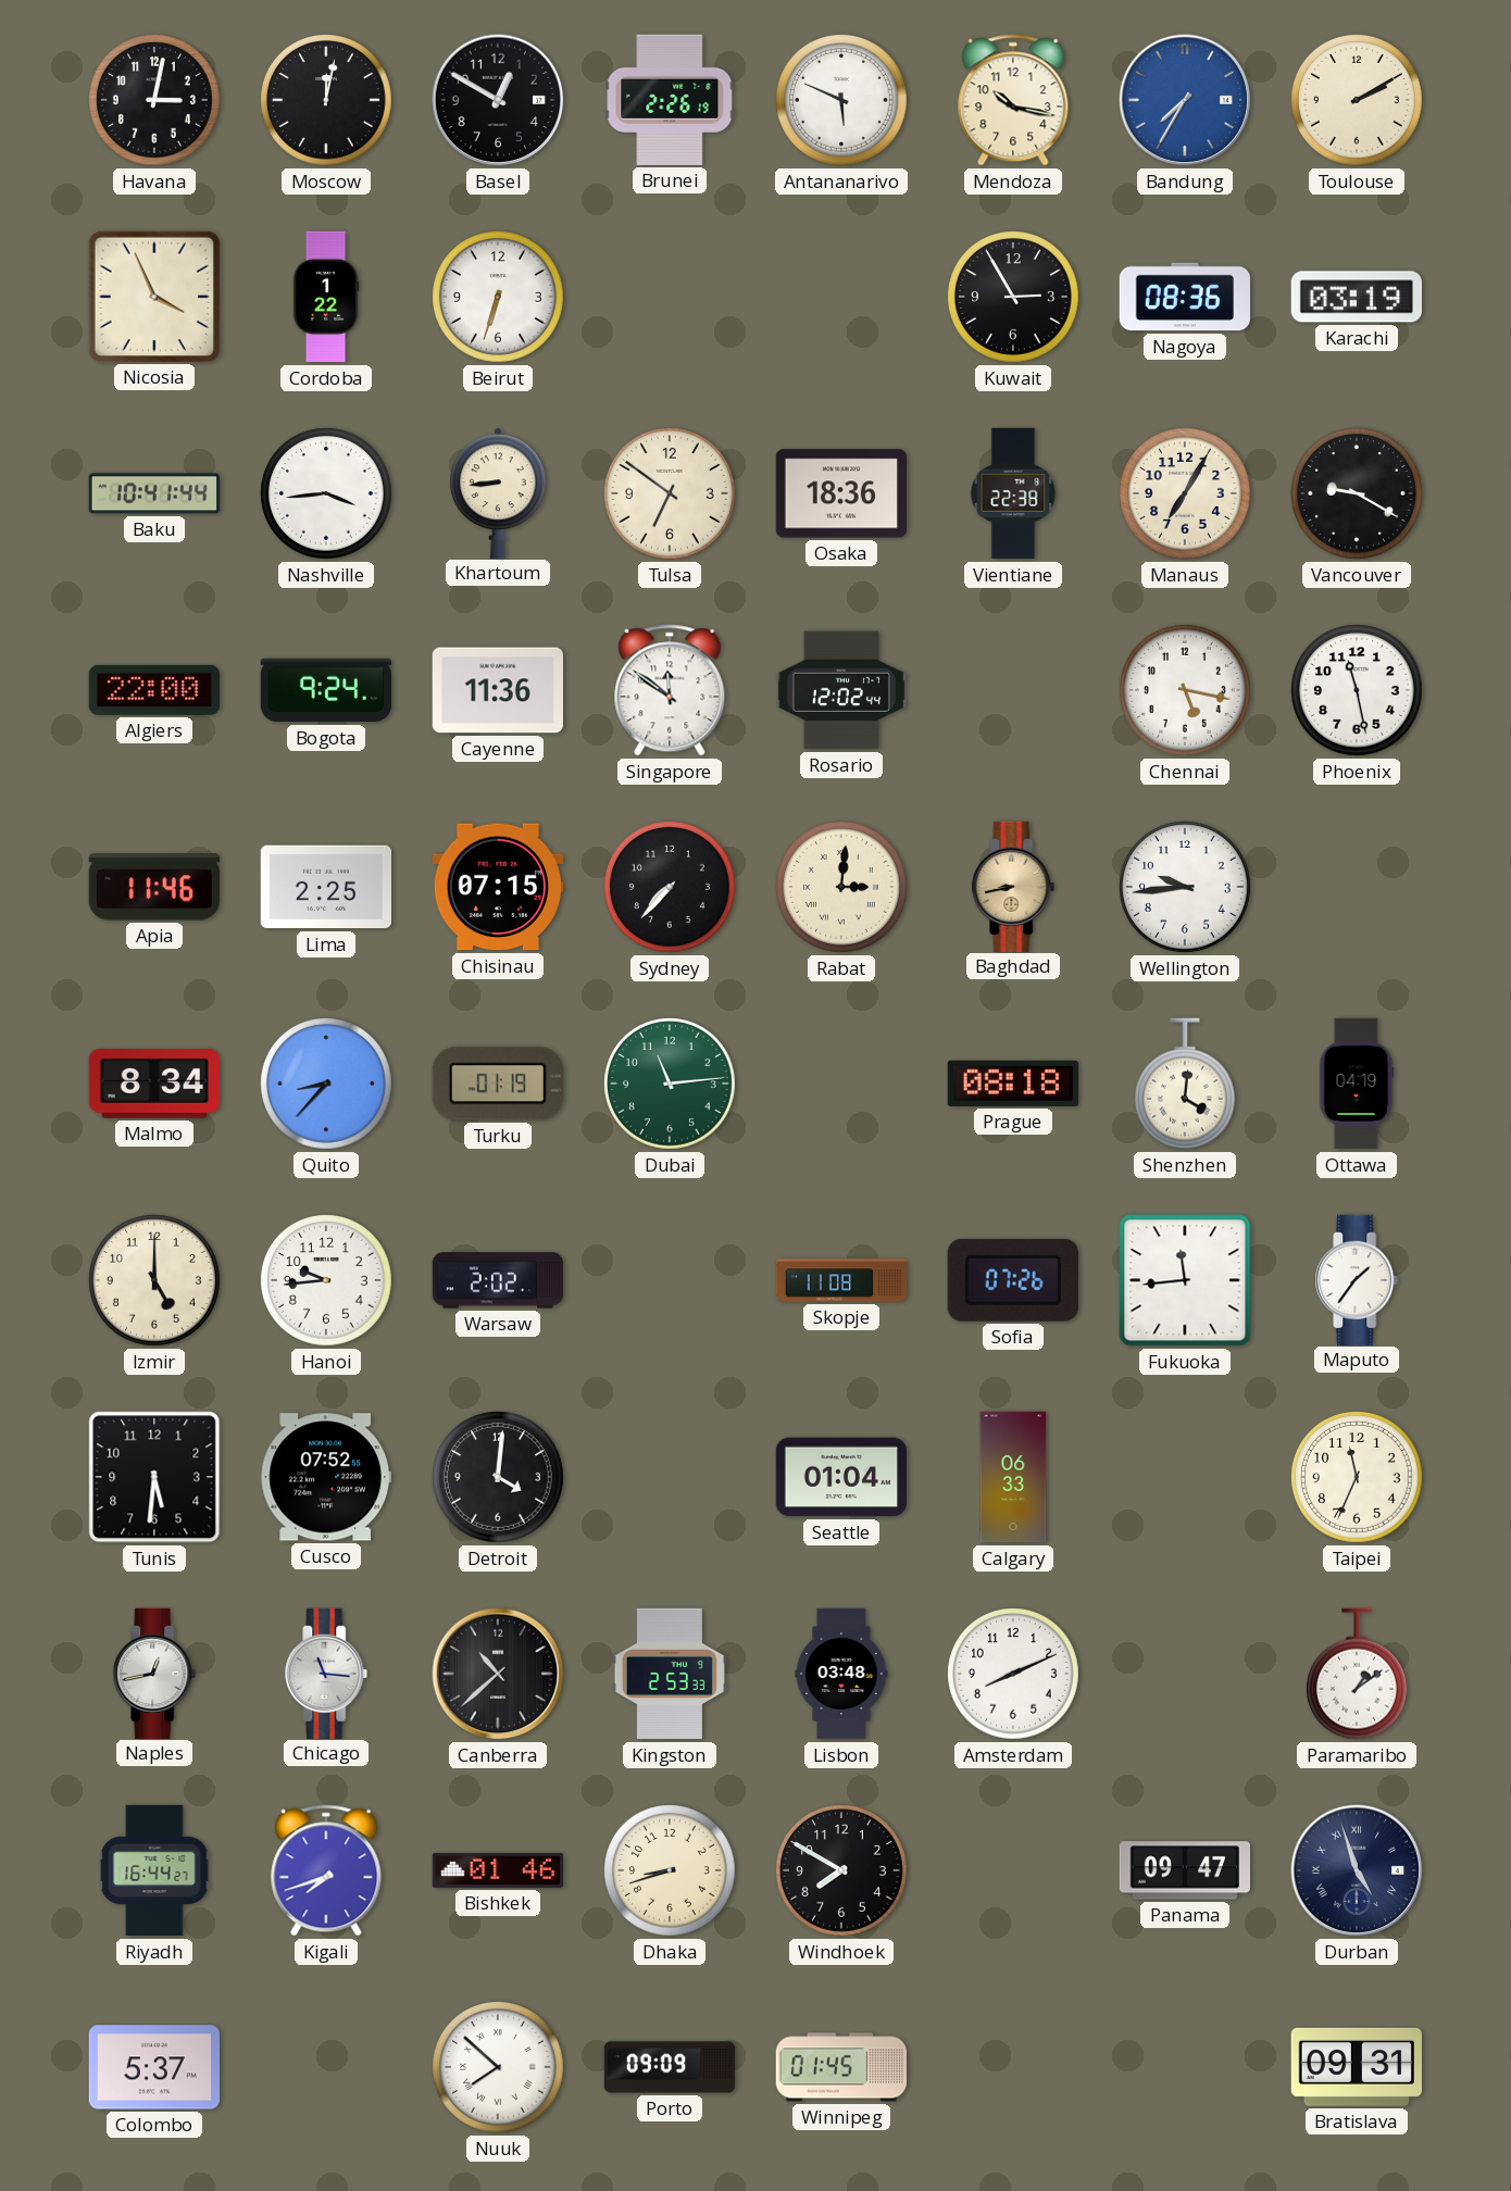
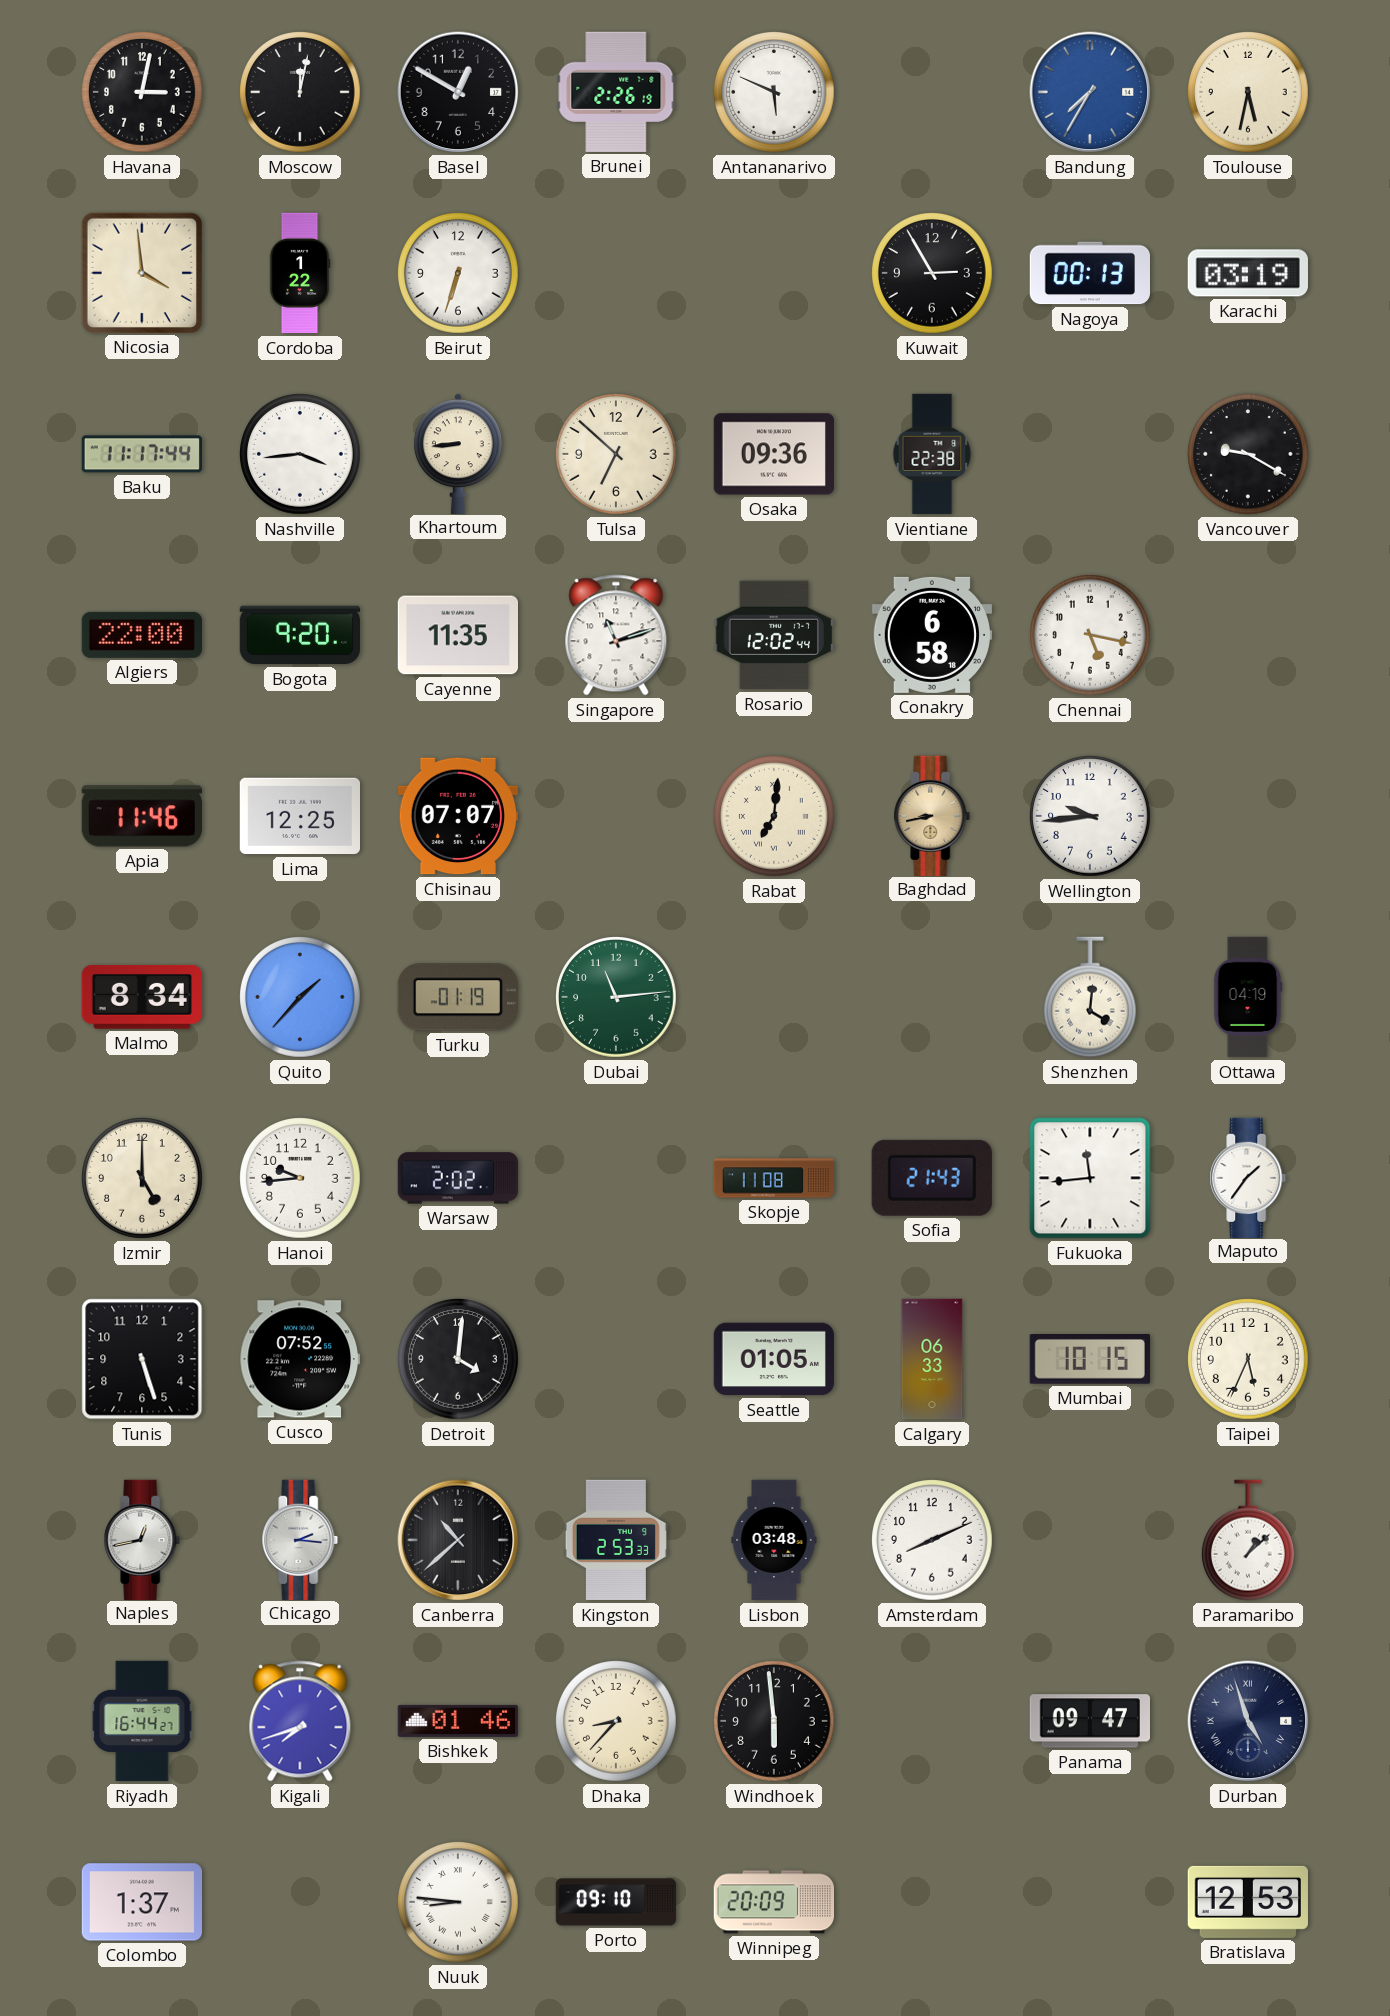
Mendoza: 10:17 -> none
Toulouse: 2:10 -> 5:32
Nicosia: 3:56 -> 3:59
Nagoya: 08:36 -> 00:13
Baku: 10:41 -> 11:17
Tulsa: 6:51 -> 6:52
Osaka: 18:36 -> 09:36
Manaus: 7:05 -> none
Bogota: 9:24 -> 9:20
Cayenne: 11:36 -> 11:35
Singapore: 11:51 -> 11:12
Conakry: none -> 6:58
Phoenix: 11:28 -> none
Lima: 2:25 -> 12:25
Chisinau: 07:15 -> 07:07
Sydney: 7:37 -> none
Rabat: 3:01 -> 7:01
Quito: 8:37 -> 1:37
Prague: 08:18 -> none
Sofia: 07:26 -> 21:43
Tunis: 5:31 -> 5:27
Seattle: 01:04 -> 01:05
Mumbai: none -> 10:15
Taipei: 11:34 -> 5:34
Chicago: 11:16 -> 2:16
Paramaribo: 1:09 -> 1:08
Dhaka: 8:42 -> 8:37
Windhoek: 7:50 -> 5:59
Colombo: 5:37 -> 1:37
Nuuk: 7:52 -> 8:46
Porto: 09:09 -> 09:10
Winnipeg: 01:45 -> 20:09
Bratislava: 09:31 -> 12:53
